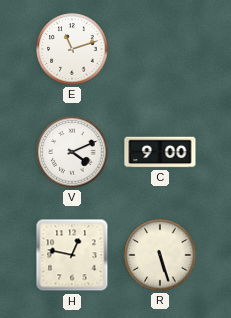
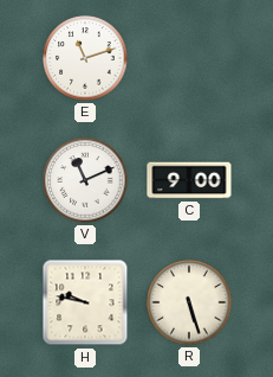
V: 4:11 -> 11:11
H: 12:47 -> 9:47
